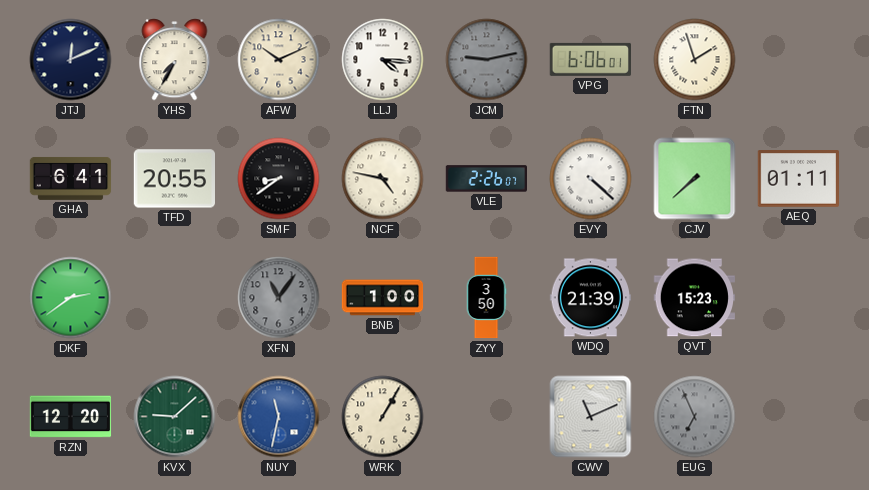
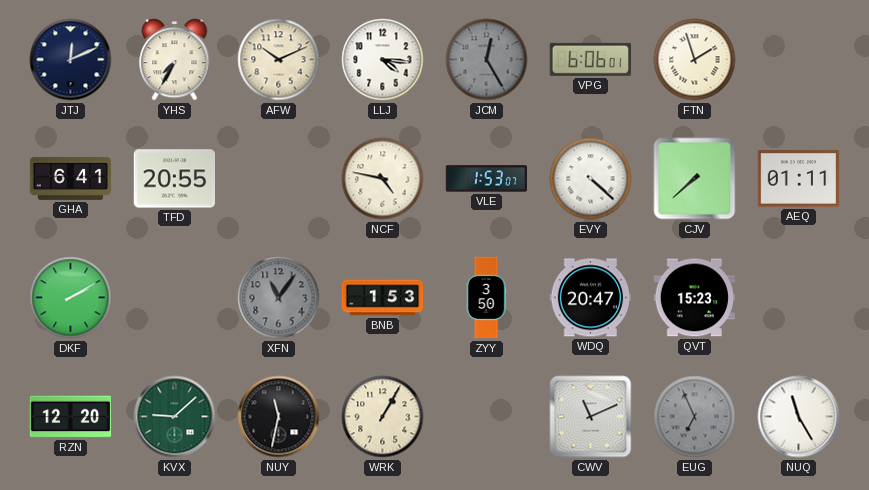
JCM: 9:13 -> 12:25
SMF: 8:39 -> none
VLE: 2:26 -> 1:53
DKF: 2:39 -> 2:10
BNB: 1:00 -> 1:53
WDQ: 21:39 -> 20:47
NUY dial: blue -> black
NUQ: none -> 11:25
